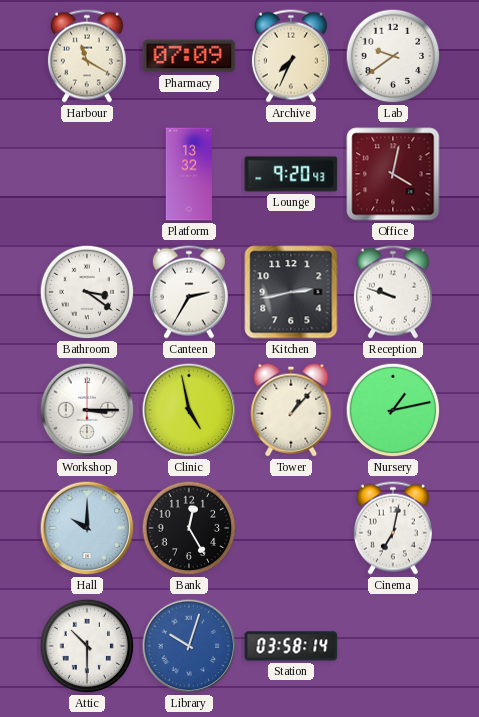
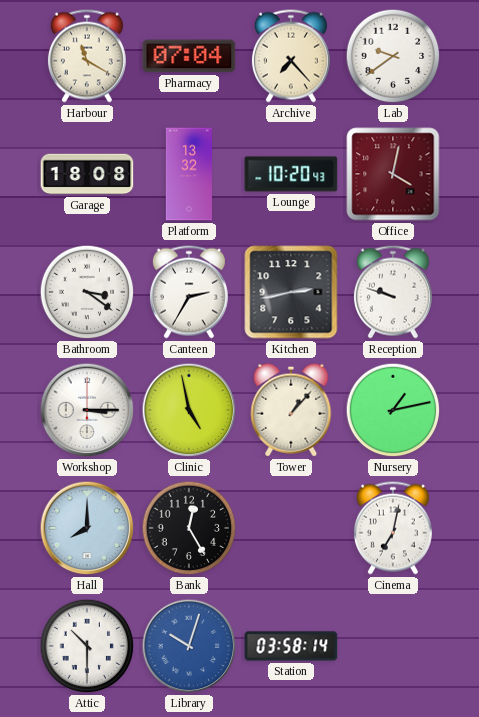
Pharmacy: 07:09 -> 07:04
Archive: 7:34 -> 7:23
Garage: none -> 18:08
Lounge: 9:20 -> 10:20
Hall: 10:00 -> 8:00
